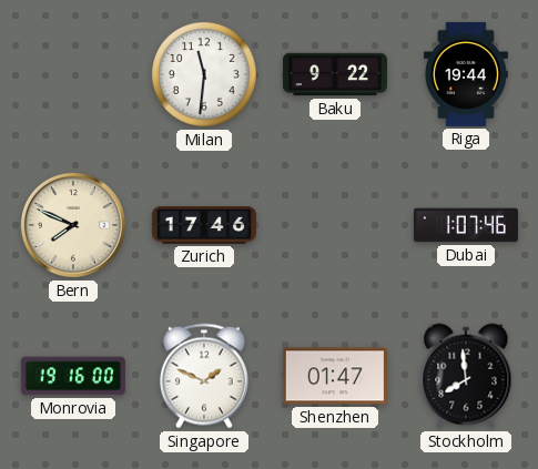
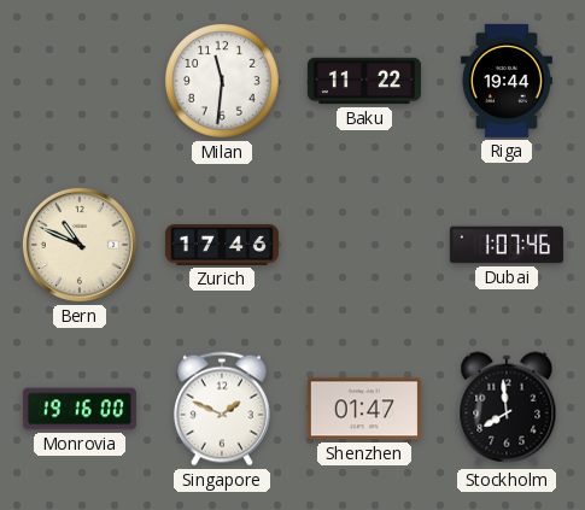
Baku: 9:22 -> 11:22
Bern: 7:49 -> 10:49
